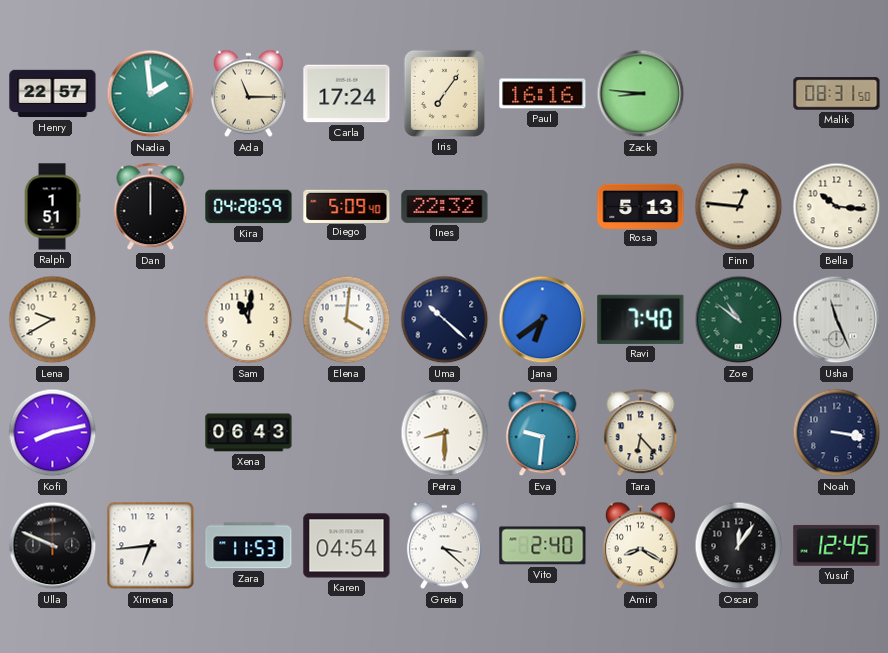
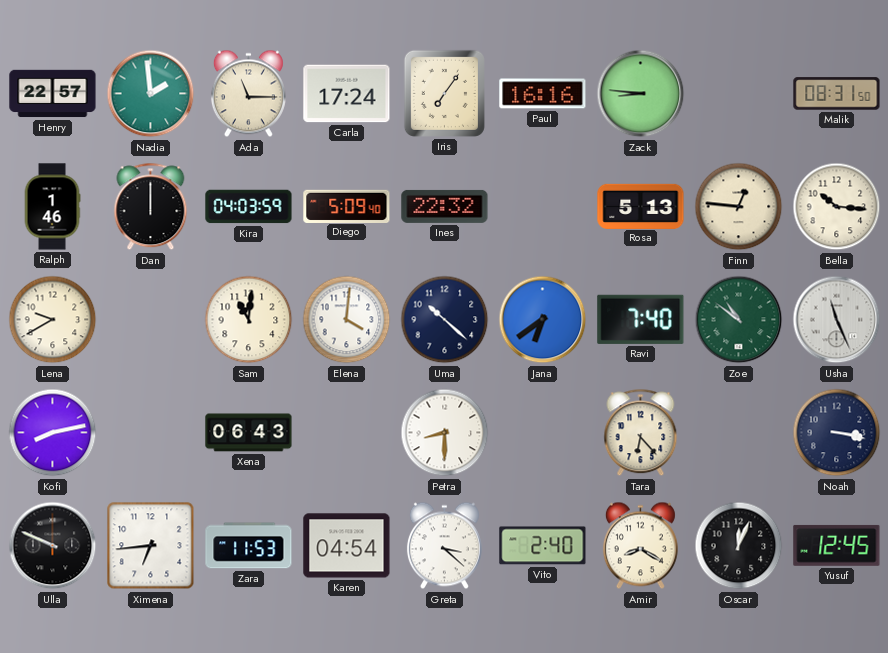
Ralph: 1:51 -> 1:46
Kira: 04:28 -> 04:03
Eva: 9:31 -> none
Oscar: 12:06 -> 12:04
